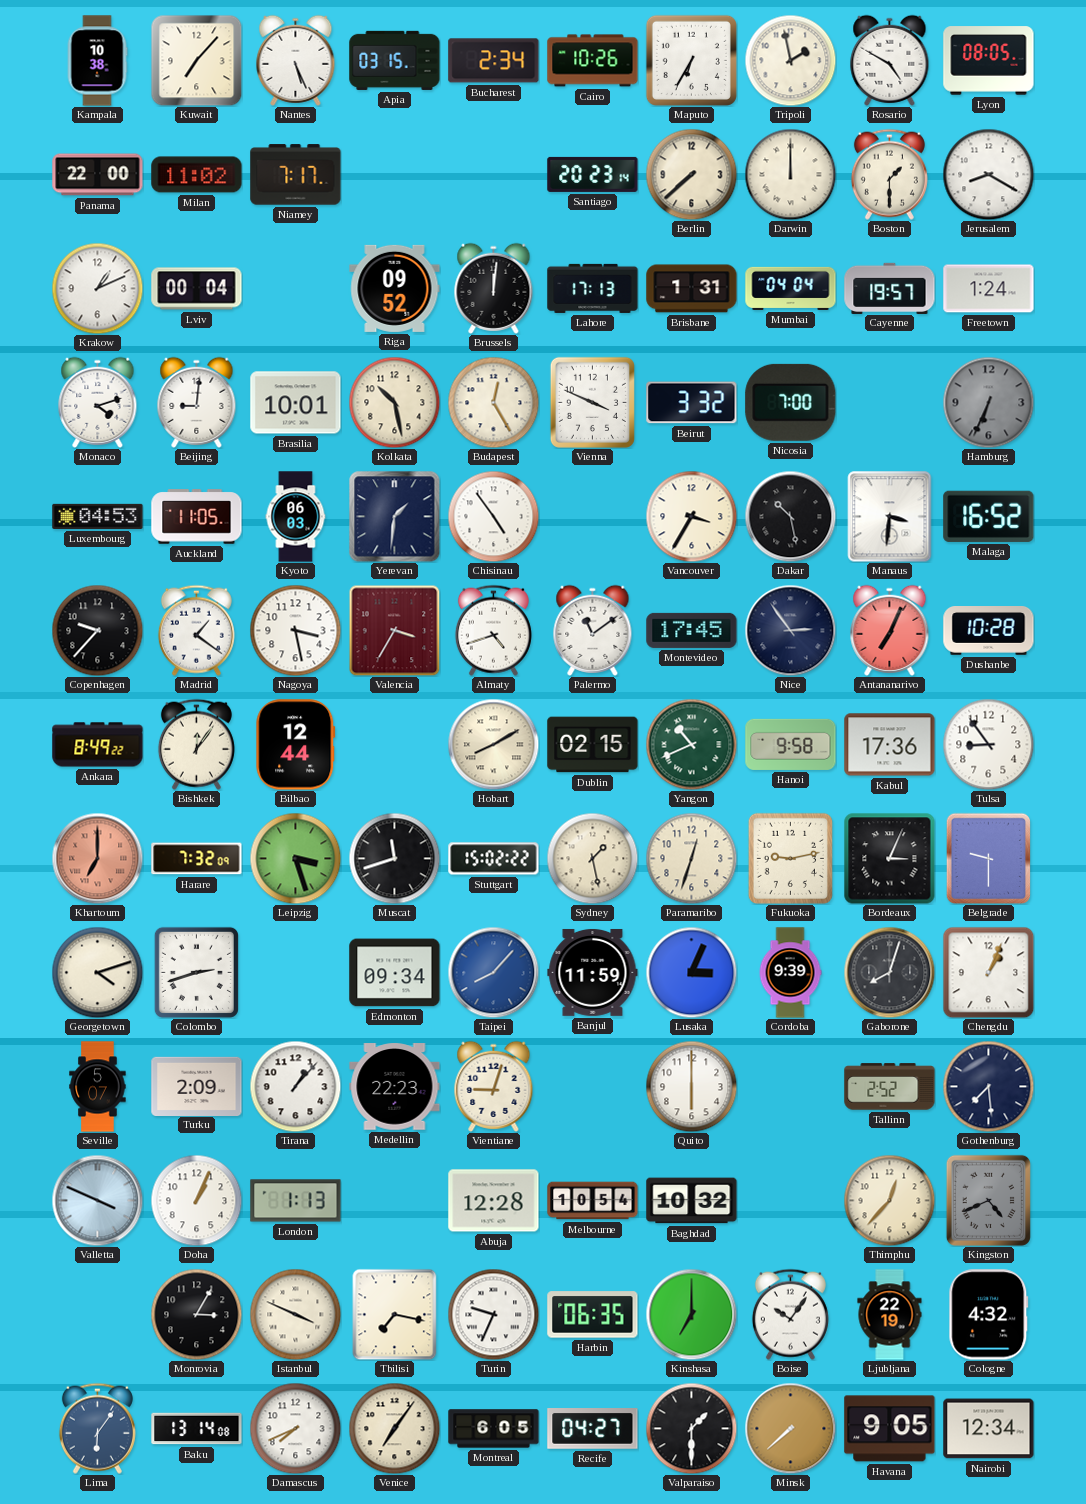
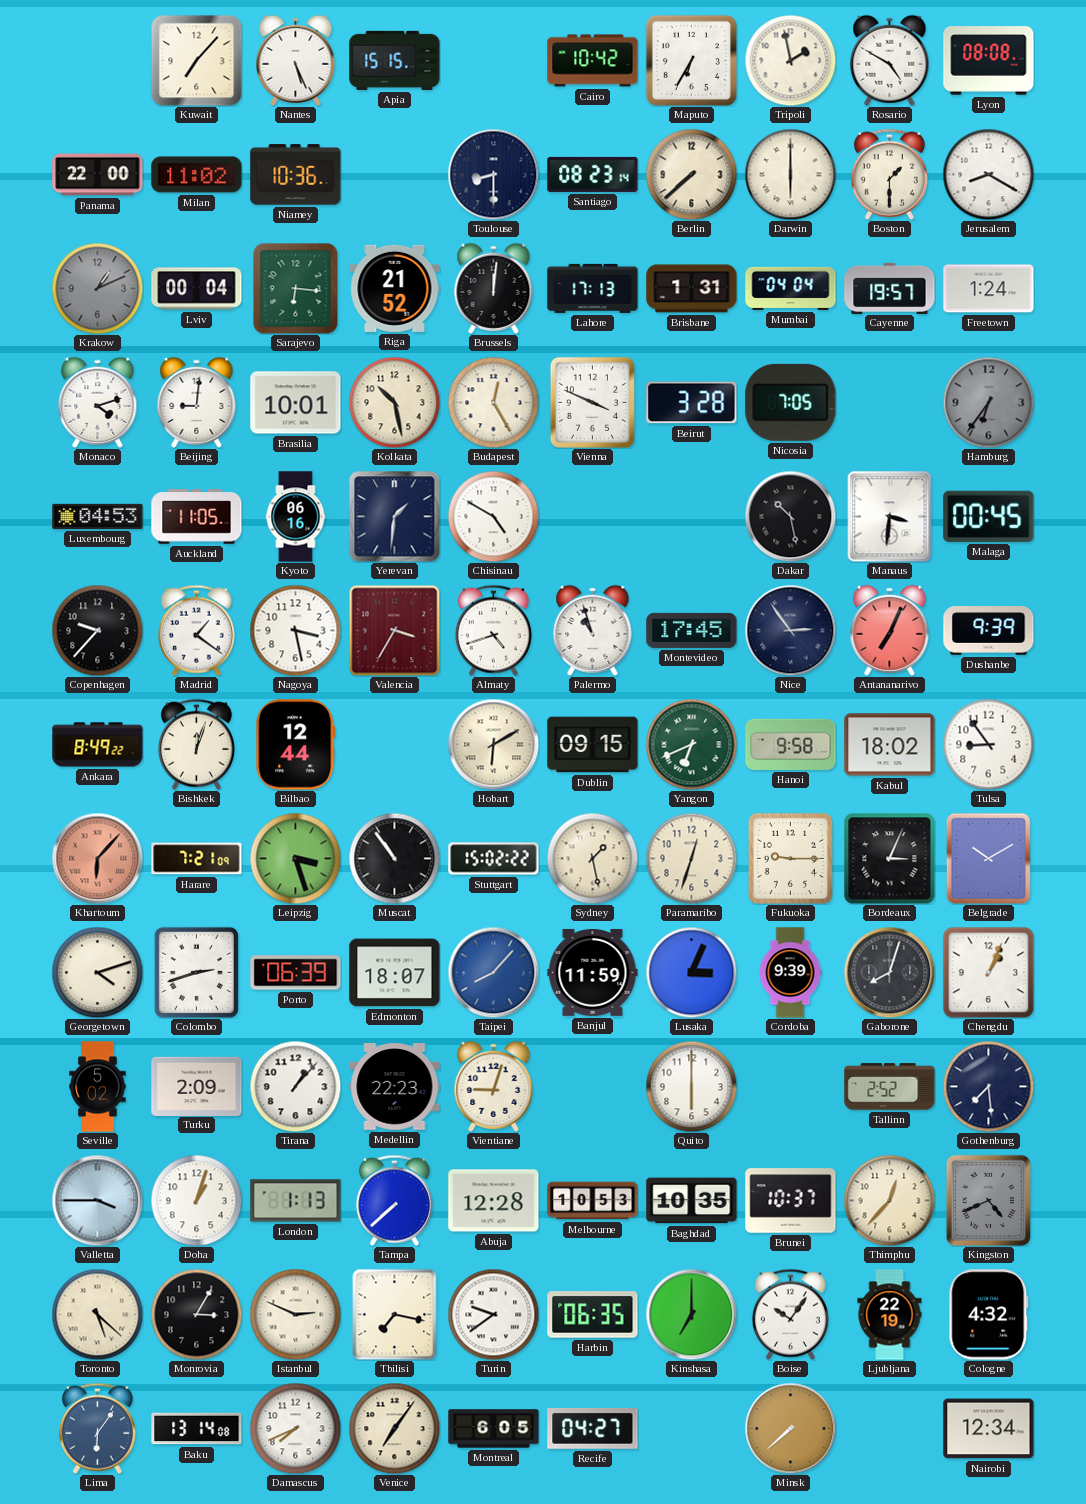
Kampala: 10:38 -> none
Apia: 03:15 -> 15:15
Bucharest: 2:34 -> none
Cairo: 10:26 -> 10:42
Lyon: 08:05 -> 08:08
Niamey: 7:17 -> 10:36
Toulouse: none -> 8:30
Santiago: 20:23 -> 08:23
Darwin: 12:00 -> 6:00
Krakow dial: white -> grey
Sarajevo: none -> 6:16
Riga: 09:52 -> 21:52
Beirut: 3:32 -> 3:28
Nicosia: 7:00 -> 7:05
Hamburg: 6:34 -> 6:36
Kyoto: 06:03 -> 06:16
Chisinau: 4:54 -> 4:50
Vancouver: 3:35 -> none
Malaga: 16:52 -> 00:45
Palermo: 11:09 -> 10:57
Dushanbe: 10:28 -> 9:39
Bishkek: 12:06 -> 12:03
Hobart: 8:10 -> 6:10
Dublin: 02:15 -> 09:15
Yangon: 10:41 -> 6:41
Kabul: 17:36 -> 18:02
Khartoum: 7:00 -> 6:07
Harare: 7:32 -> 7:21
Muscat: 11:42 -> 10:54
Fukuoka: 9:13 -> 9:15
Belgrade: 9:30 -> 10:10
Porto: none -> 06:39
Edmonton: 09:34 -> 18:07
Seville: 5:07 -> 5:02
Valletta: 3:49 -> 3:45
Doha: 1:04 -> 1:03
Tampa: none -> 7:38
Melbourne: 10:54 -> 10:53
Baghdad: 10:32 -> 10:35
Brunei: none -> 10:37
Toronto: none -> 5:22
Istanbul: 3:49 -> 2:49
Turin: 9:34 -> 9:39
Valparaiso: 1:30 -> none
Havana: 9:05 -> none
